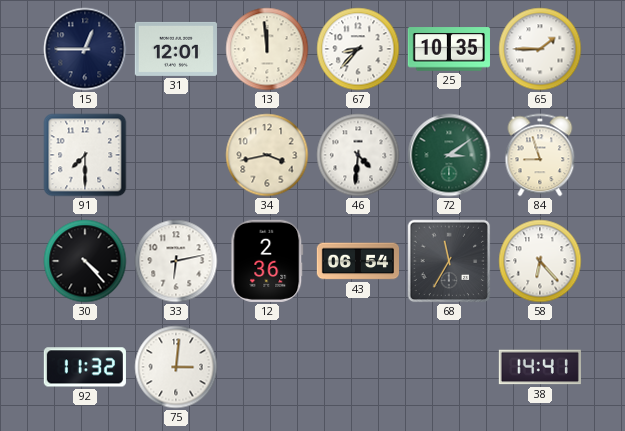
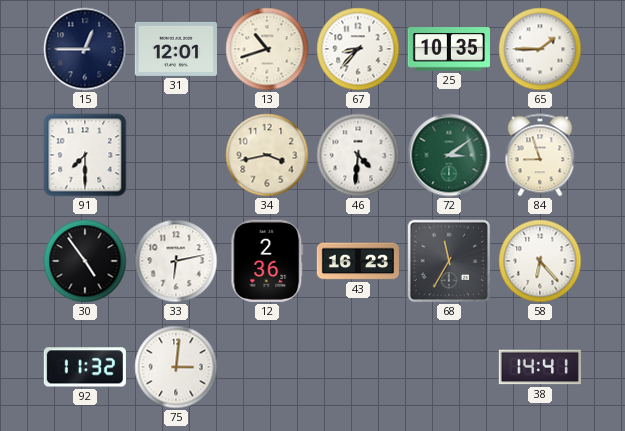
13: 11:59 -> 10:42
30: 4:23 -> 4:54
43: 06:54 -> 16:23
